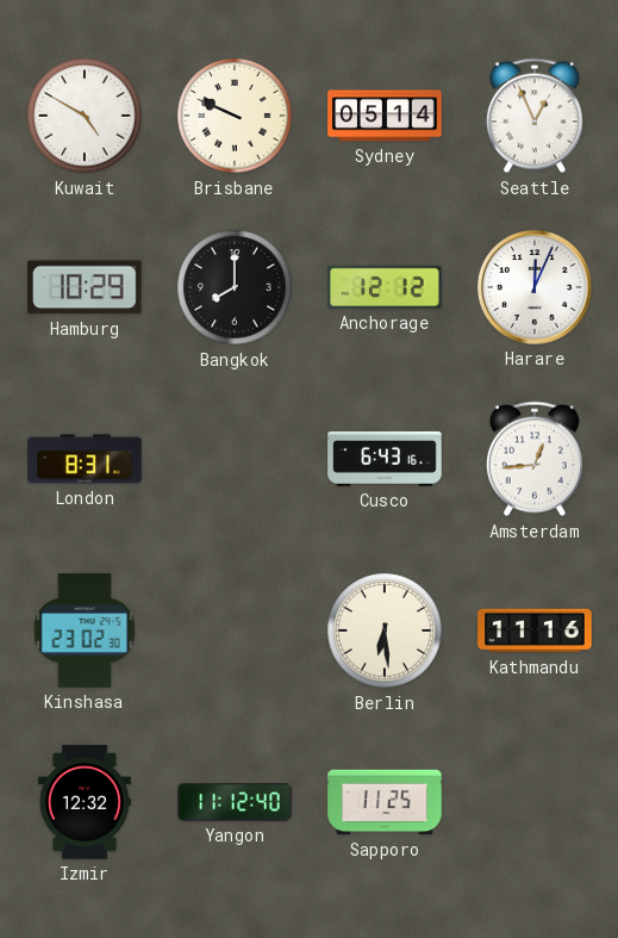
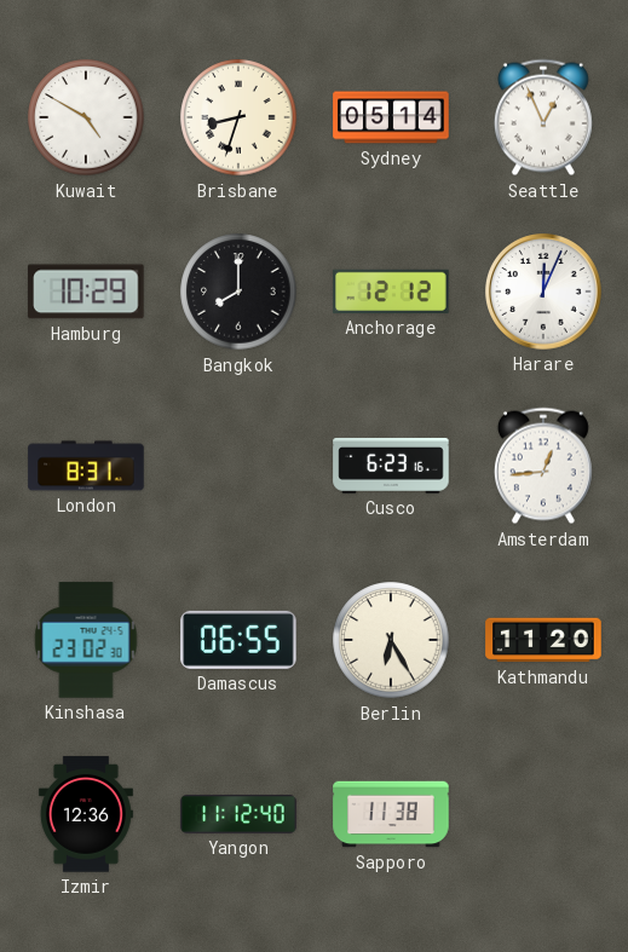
Brisbane: 9:49 -> 8:33
Cusco: 6:43 -> 6:23
Damascus: none -> 06:55
Berlin: 6:29 -> 6:25
Kathmandu: 11:16 -> 11:20
Izmir: 12:32 -> 12:36
Sapporo: 11:25 -> 11:38
